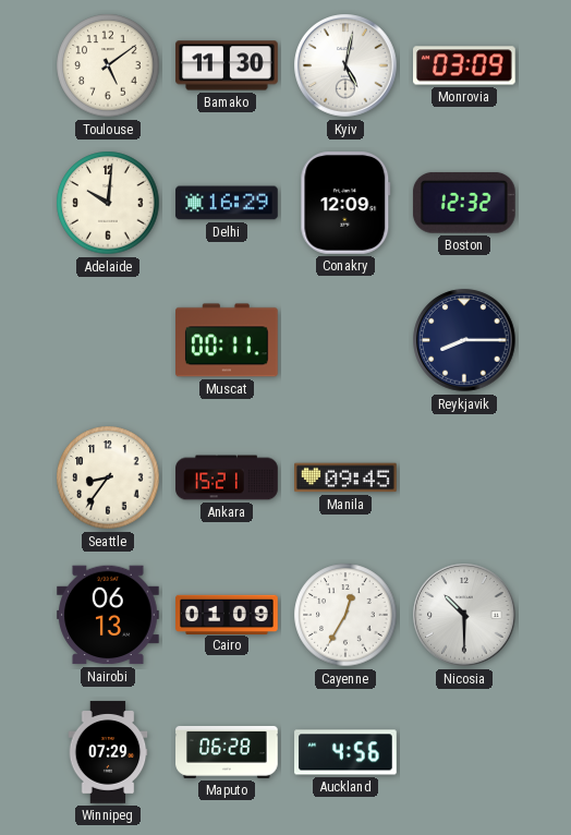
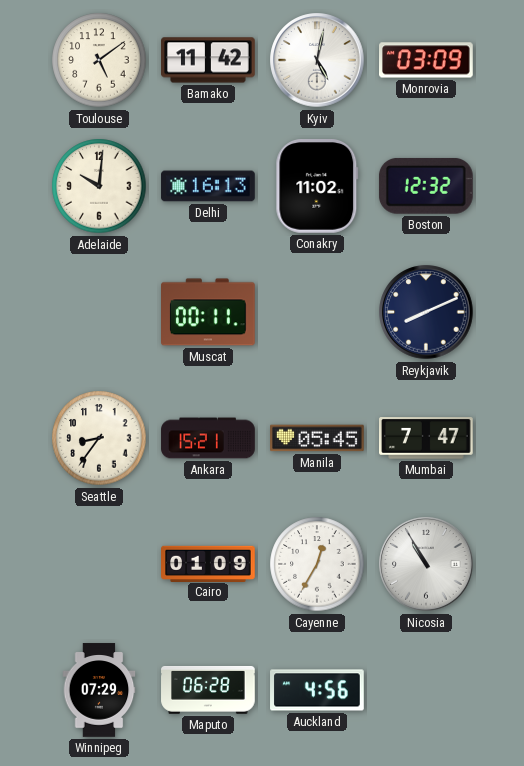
Bamako: 11:30 -> 11:42
Delhi: 16:29 -> 16:13
Conakry: 12:09 -> 11:02
Reykjavik: 8:15 -> 8:11
Manila: 09:45 -> 05:45
Mumbai: none -> 7:47
Nairobi: 06:13 -> none
Nicosia: 10:30 -> 10:55
